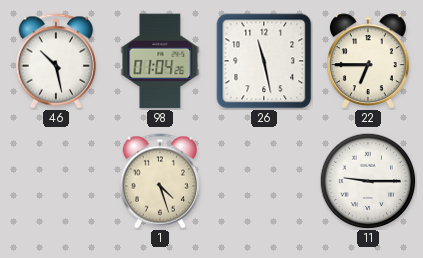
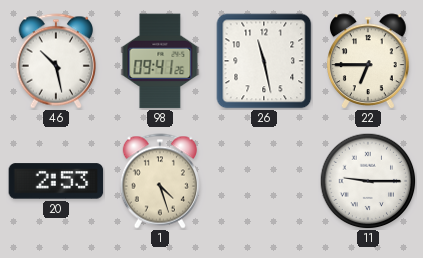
98: 01:04 -> 09:41
20: none -> 2:53
